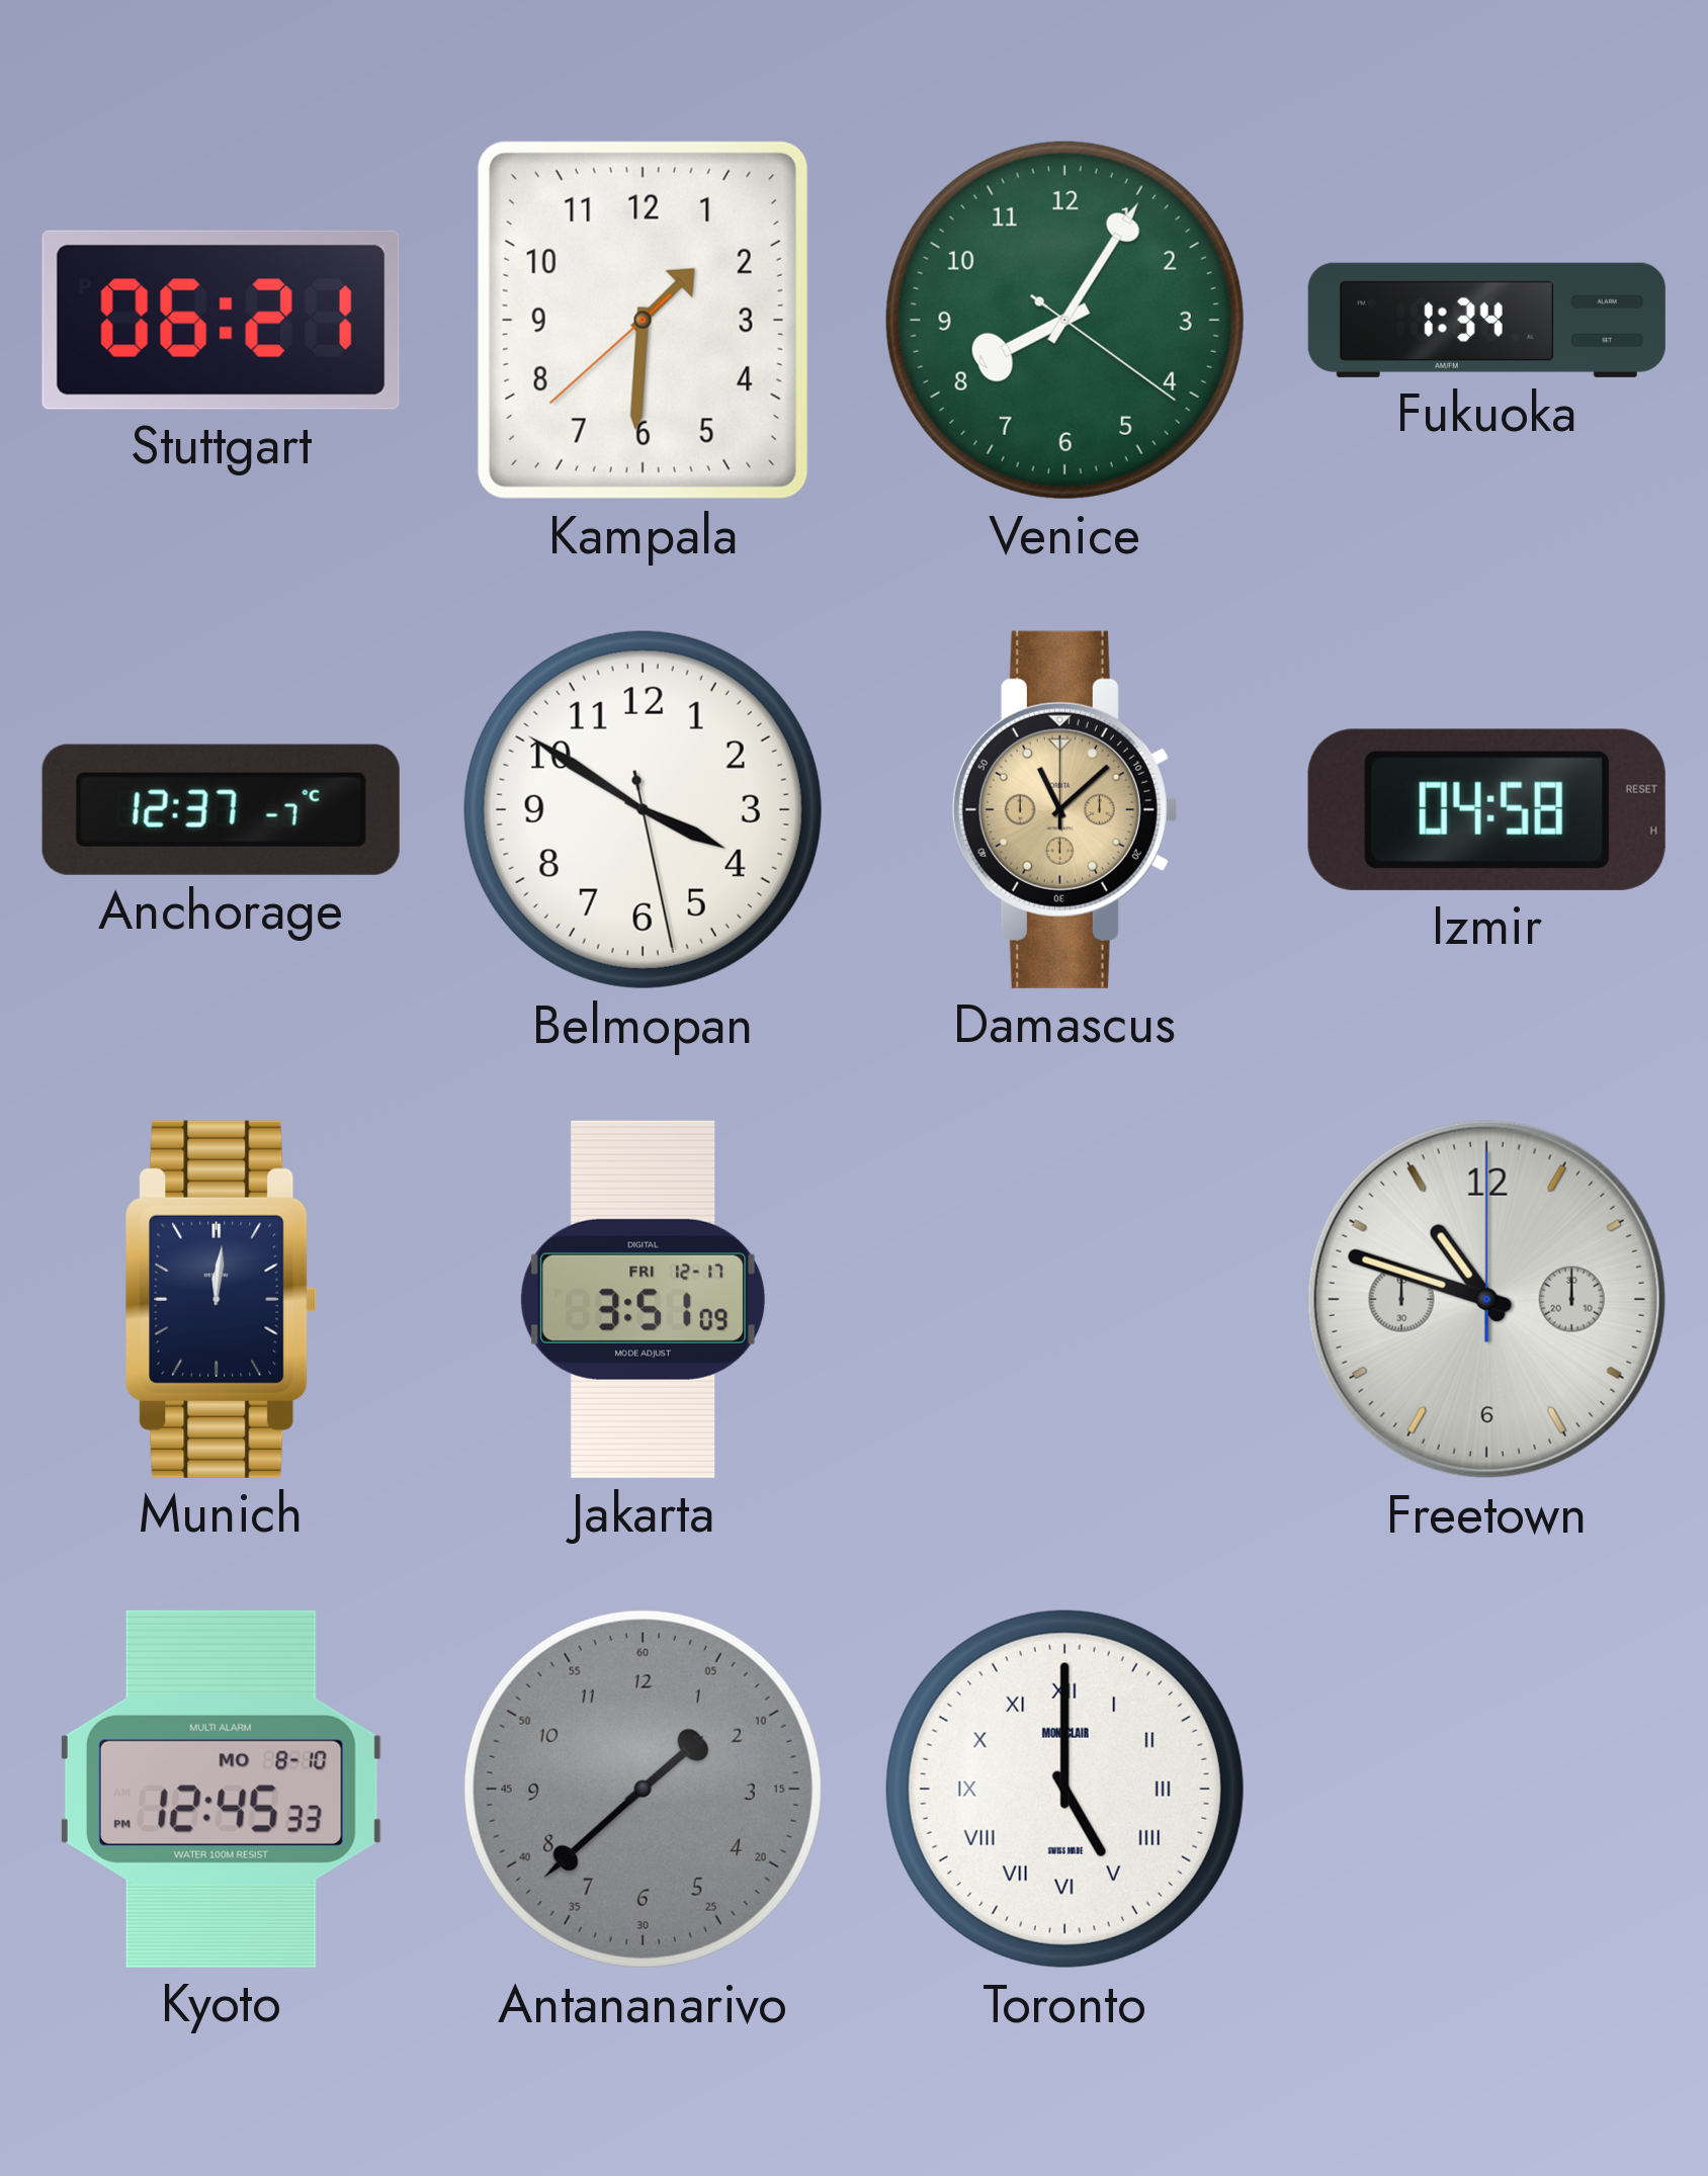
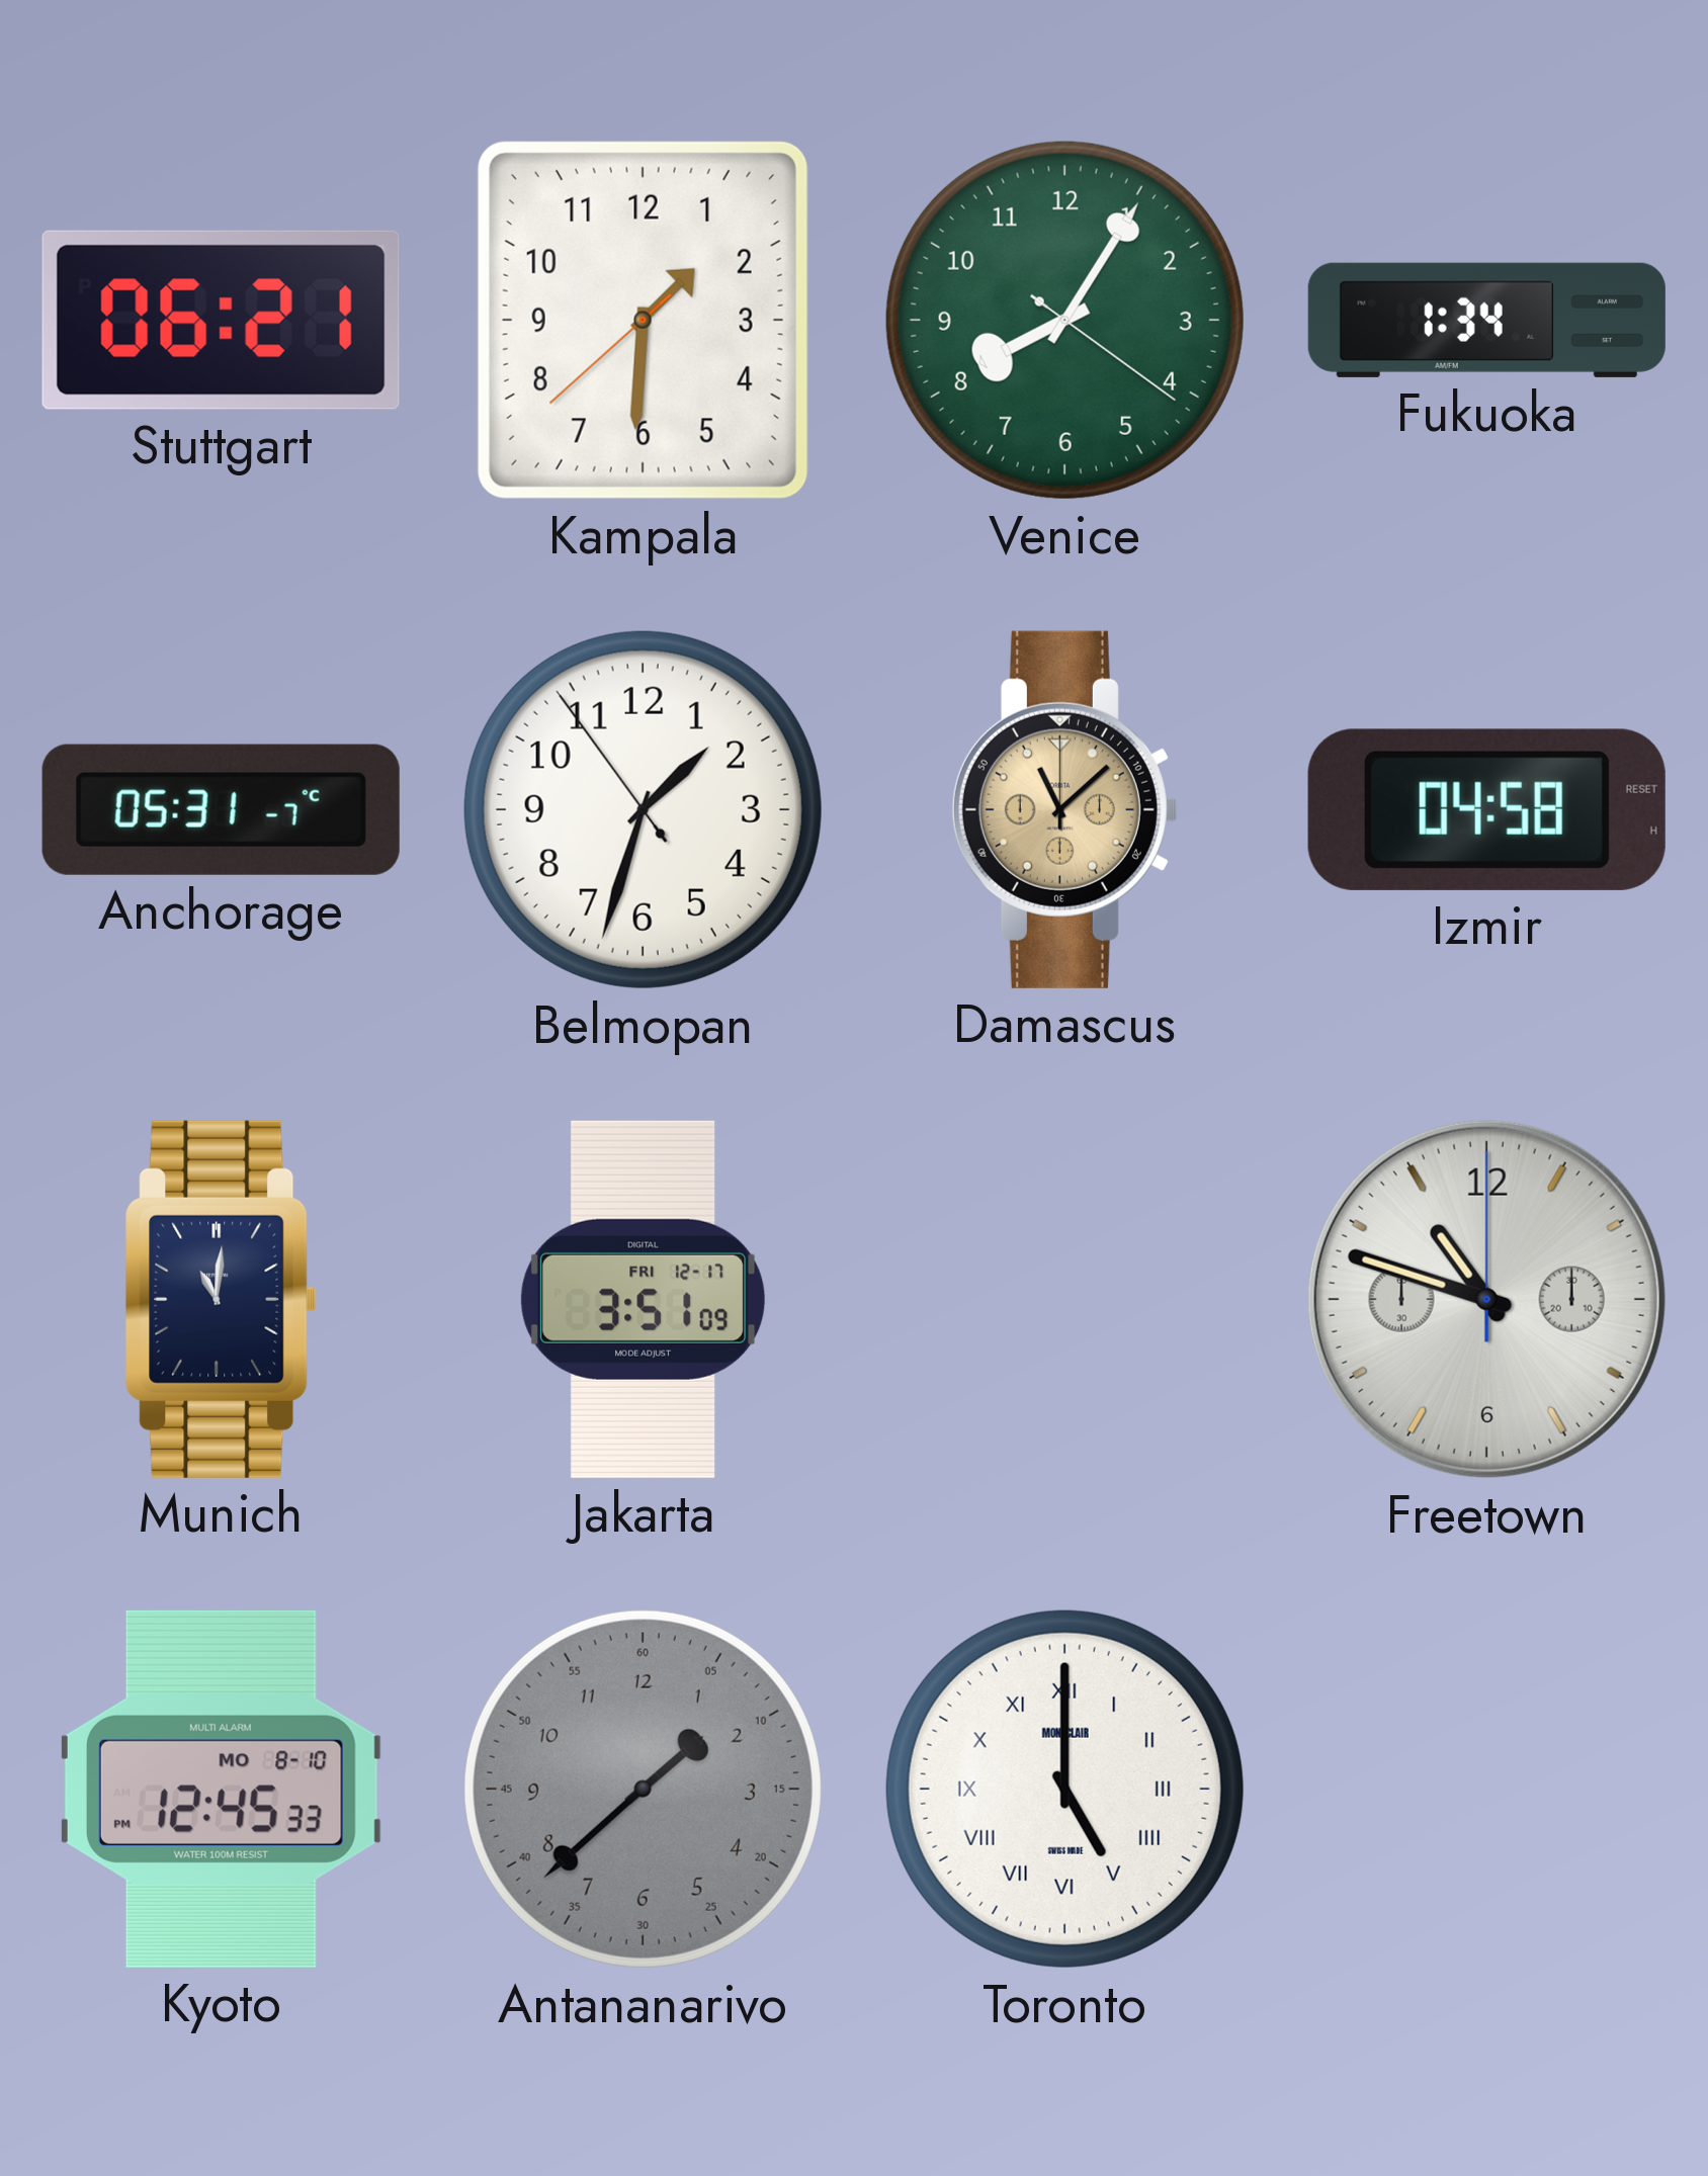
Anchorage: 12:37 -> 05:31
Belmopan: 3:50 -> 1:32
Munich: 12:01 -> 11:01
